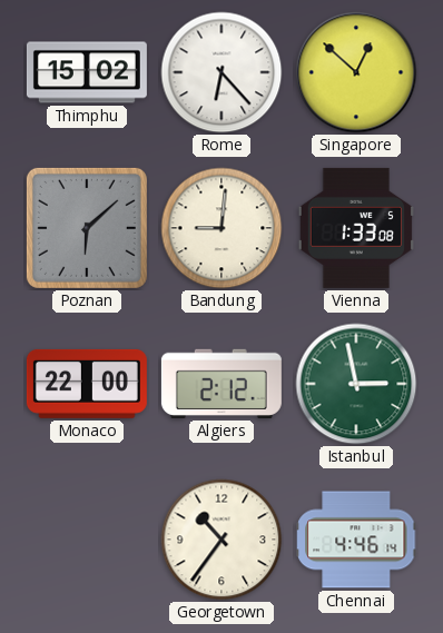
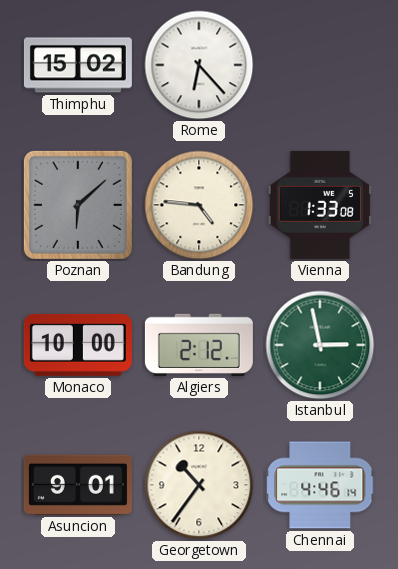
Singapore: 12:52 -> none
Bandung: 9:01 -> 4:46
Monaco: 22:00 -> 10:00
Asuncion: none -> 9:01
